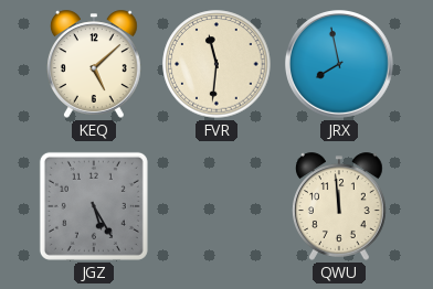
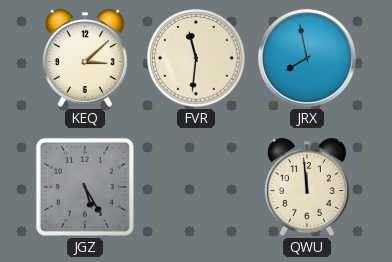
KEQ: 5:08 -> 3:08
